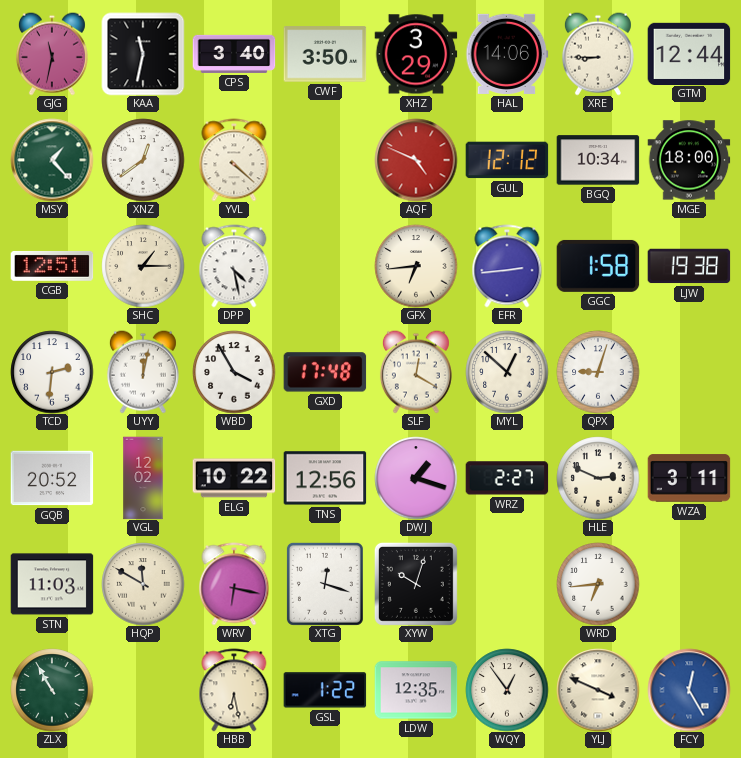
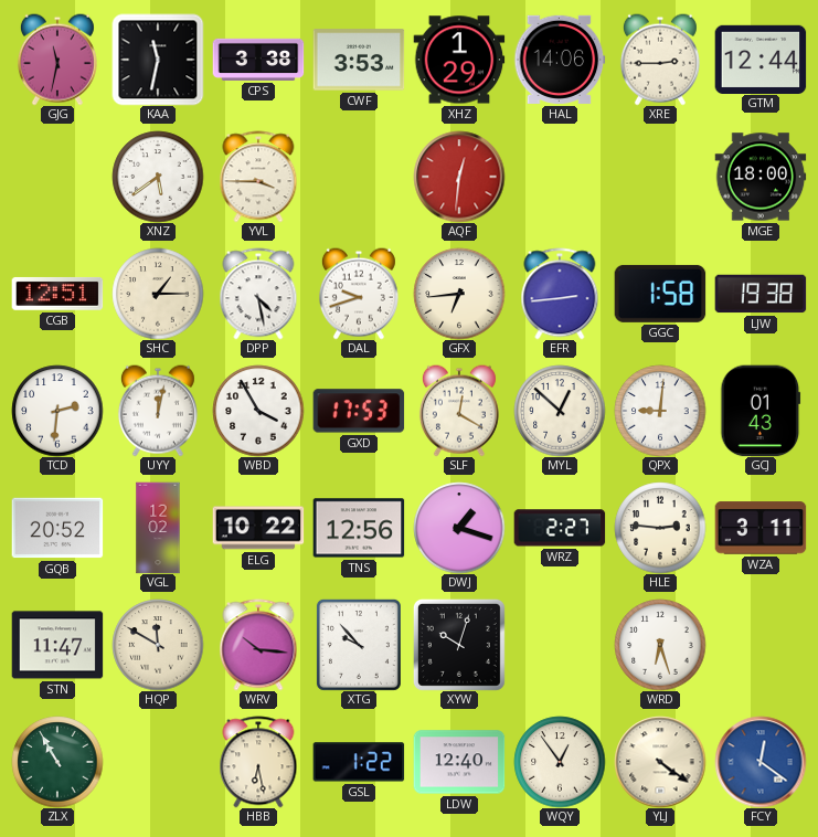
CPS: 3:40 -> 3:38
CWF: 3:50 -> 3:53
XHZ: 3:29 -> 1:29
XRE: 8:45 -> 2:45
MSY: 1:23 -> none
XNZ: 12:39 -> 5:39
YVL: 4:22 -> 3:45
AQF: 4:49 -> 12:31
GUL: 12:12 -> none
BGQ: 10:34 -> none
DAL: none -> 9:42
GXD: 17:48 -> 17:53
QPX: 9:03 -> 9:01
GCJ: none -> 01:43
HLE: 2:49 -> 2:46
STN: 11:03 -> 11:47
WRV: 6:17 -> 10:16
XTG: 12:18 -> 9:53
WRD: 6:44 -> 6:27
LDW: 12:35 -> 12:40
YLJ: 3:49 -> 4:21
FCY: 12:25 -> 12:21
